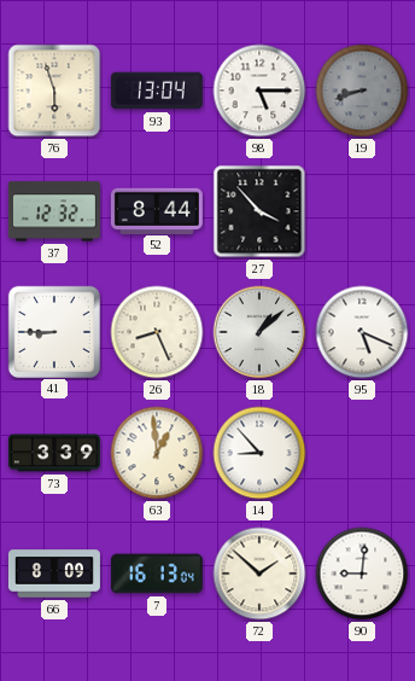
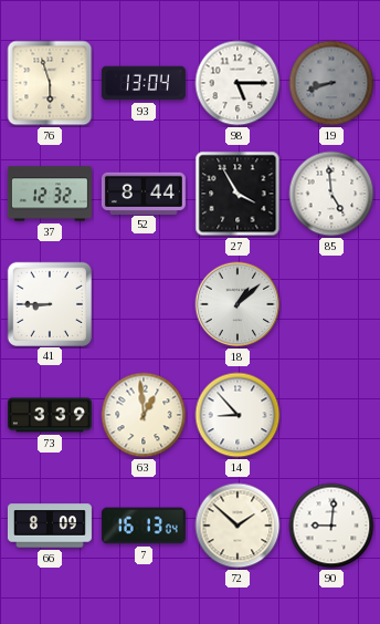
27: 3:53 -> 3:55
85: none -> 4:59
26: 8:26 -> none
95: 5:19 -> none
